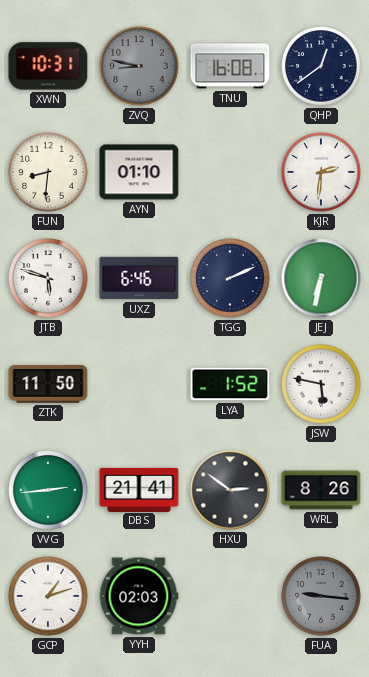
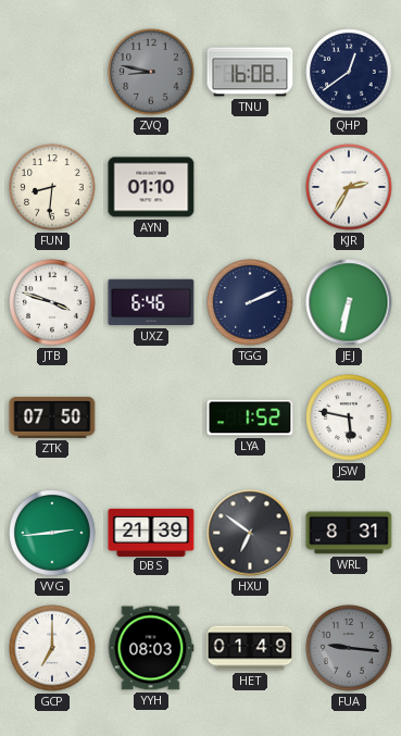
XWN: 10:31 -> none
KJR: 2:31 -> 2:35
JTB: 5:48 -> 3:48
ZTK: 11:50 -> 07:50
DBS: 21:41 -> 21:39
HXU: 2:51 -> 6:51
WRL: 8:26 -> 8:31
GCP: 1:12 -> 7:00
YYH: 02:03 -> 08:03
HET: none -> 01:49
